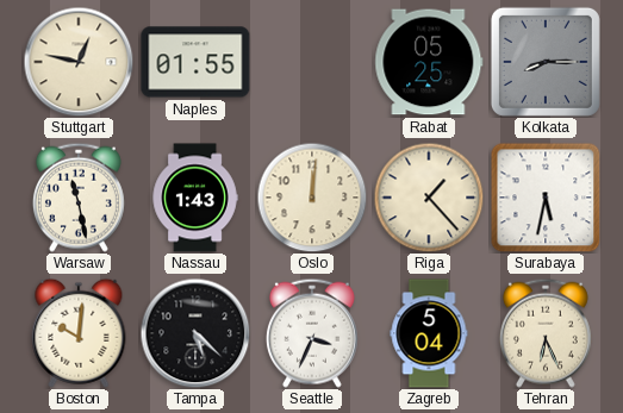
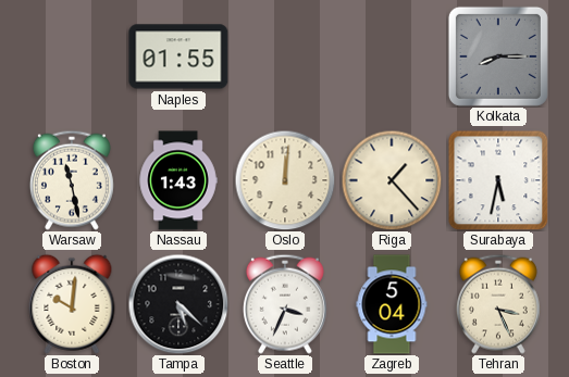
Stuttgart: 12:47 -> none
Rabat: 05:25 -> none
Tehran: 6:26 -> 3:26
